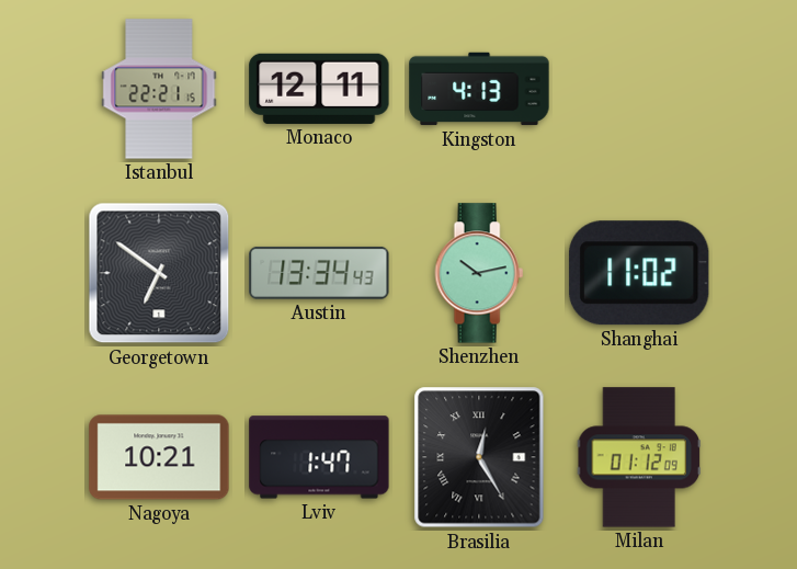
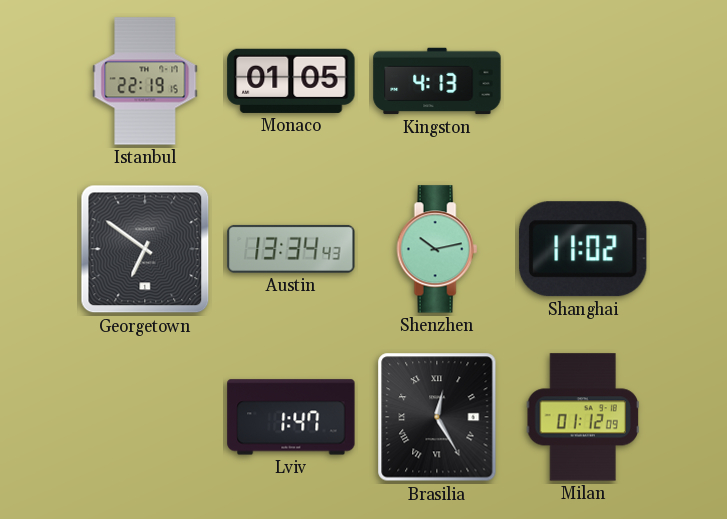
Istanbul: 22:21 -> 22:19
Monaco: 12:11 -> 01:05
Nagoya: 10:21 -> none
